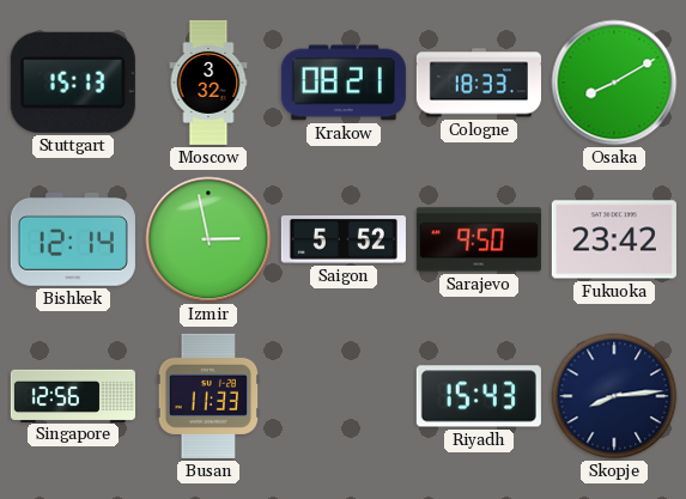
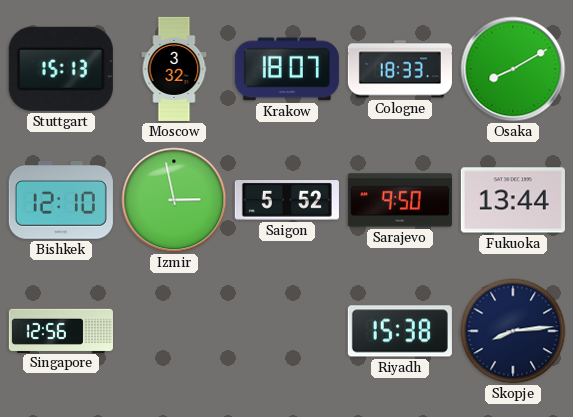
Krakow: 08:21 -> 18:07
Bishkek: 12:14 -> 12:10
Fukuoka: 23:42 -> 13:44
Busan: 11:33 -> none
Riyadh: 15:43 -> 15:38
